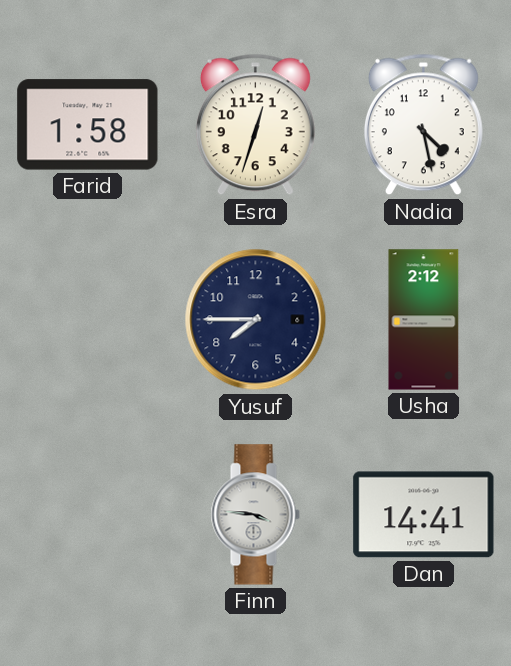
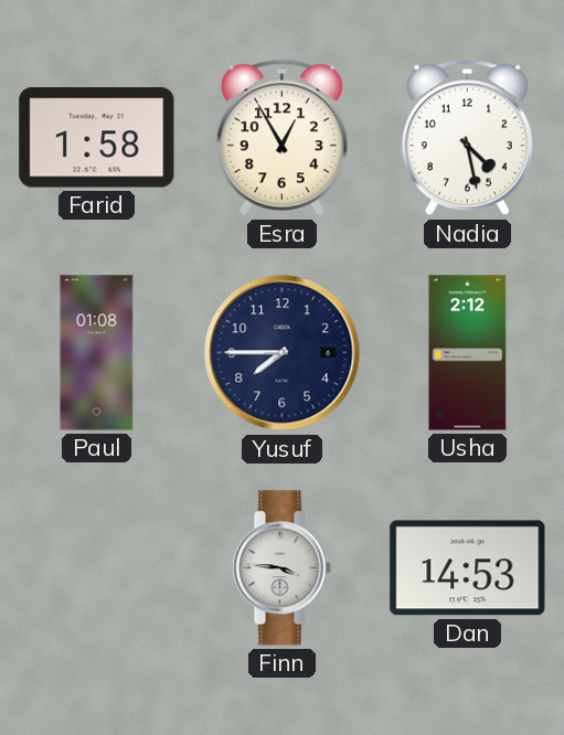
Esra: 12:33 -> 12:55
Paul: none -> 01:08
Dan: 14:41 -> 14:53
